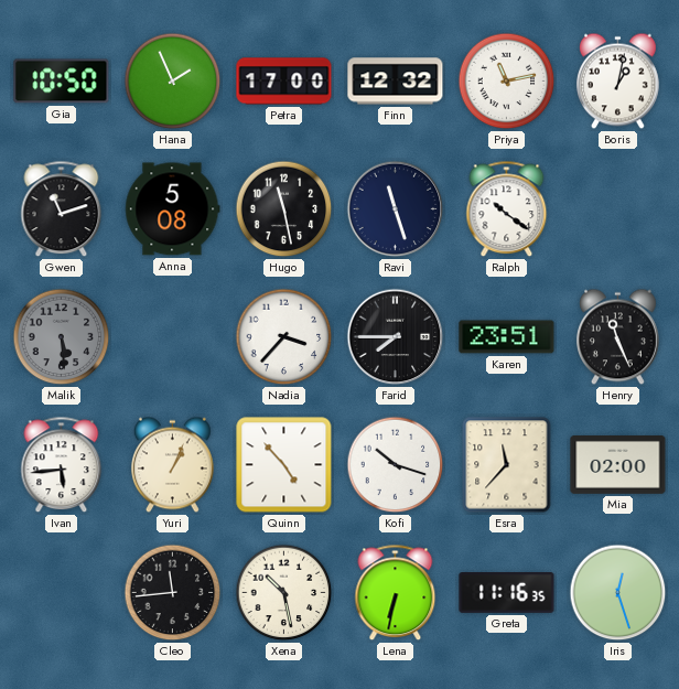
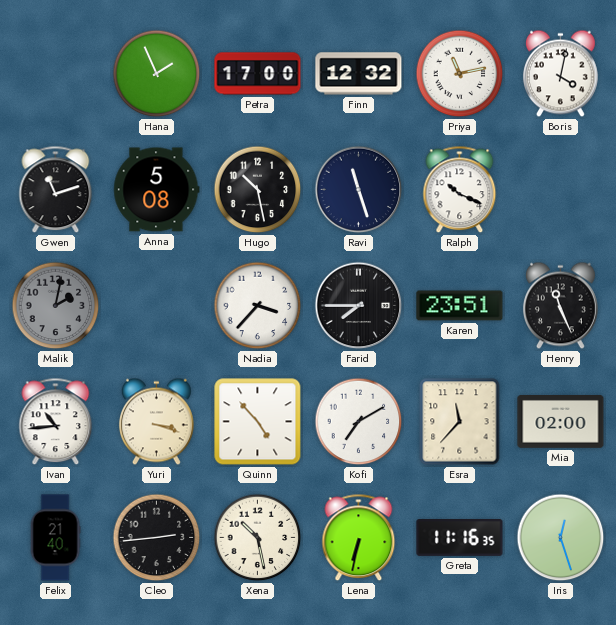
Gia: 10:50 -> none
Boris: 1:02 -> 4:02
Hugo: 11:28 -> 10:28
Ralph: 10:21 -> 10:19
Malik: 5:29 -> 2:02
Ivan: 5:44 -> 10:44
Yuri: 1:04 -> 3:18
Kofi: 10:18 -> 7:10
Felix: none -> 21:40
Cleo: 11:44 -> 2:44
